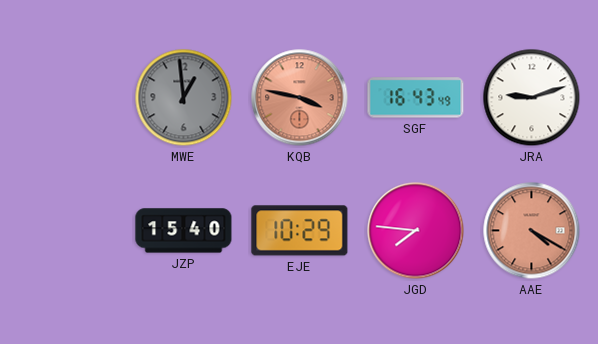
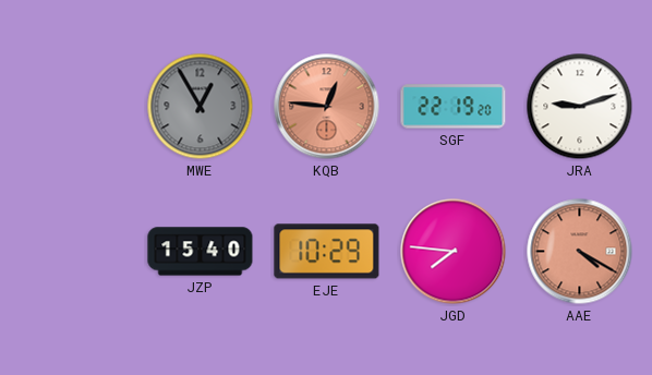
MWE: 12:59 -> 12:55
KQB: 3:47 -> 12:46
SGF: 16:43 -> 22:19
